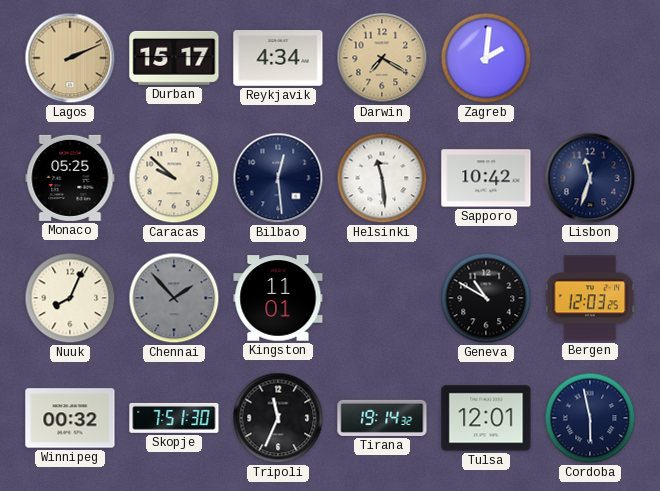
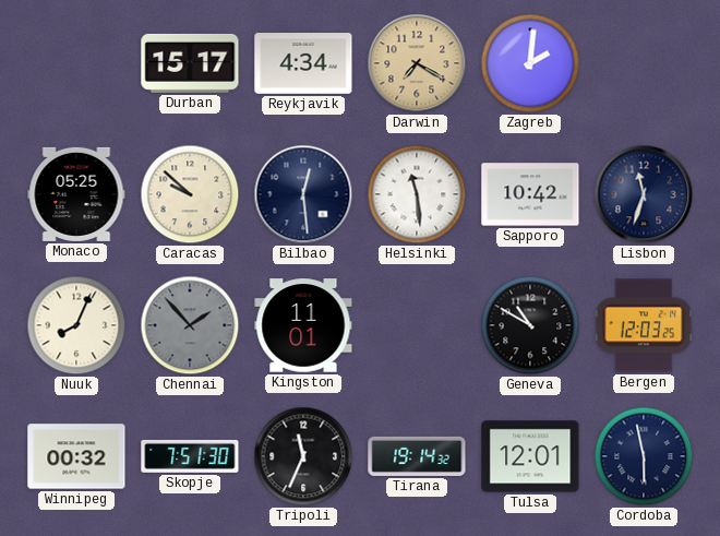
Lagos: 2:11 -> none
